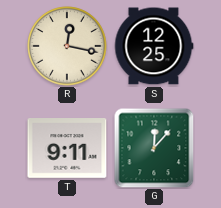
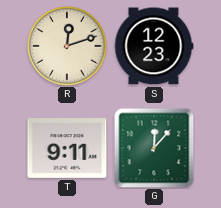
R: 12:17 -> 12:12
S: 12:25 -> 12:23
